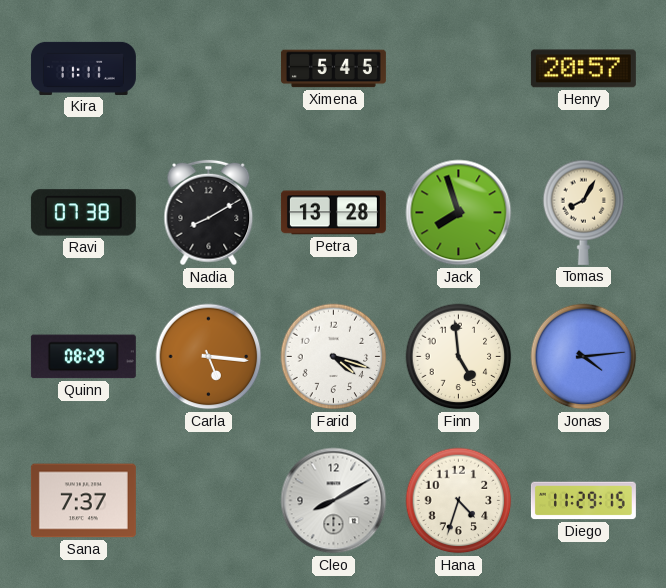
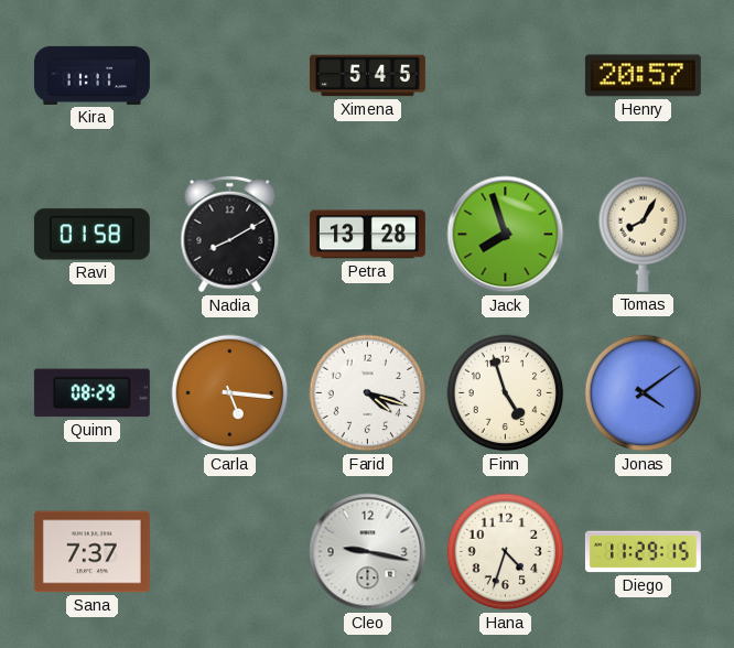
Ravi: 07:38 -> 01:58
Finn: 4:59 -> 4:57
Jonas: 4:14 -> 4:09
Cleo: 8:10 -> 9:17
